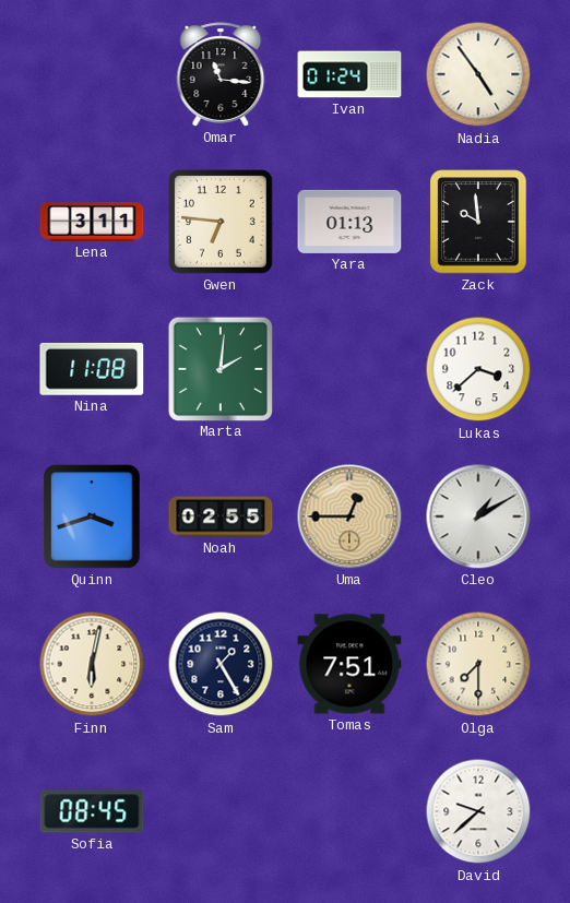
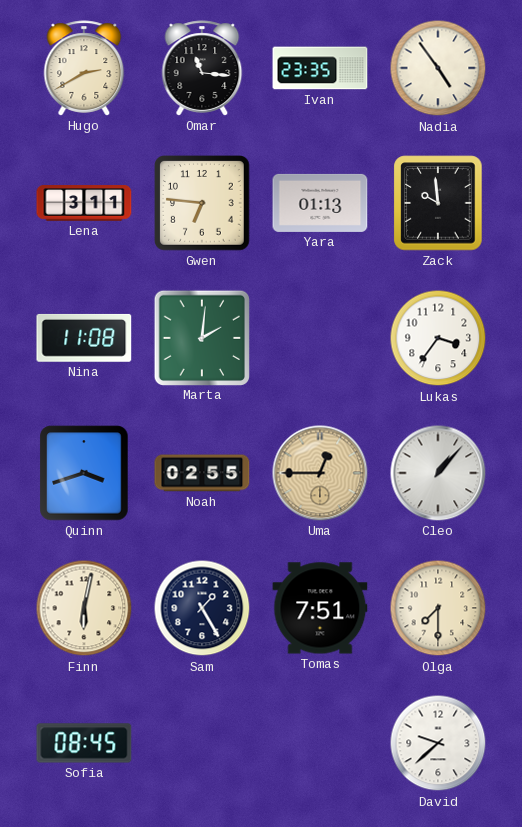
Hugo: none -> 2:40
Ivan: 01:24 -> 23:35
Lukas: 3:38 -> 3:36
Cleo: 1:10 -> 1:07
